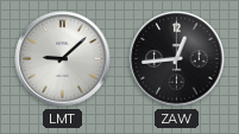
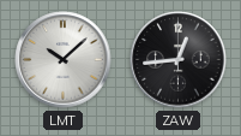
LMT: 9:08 -> 10:08
